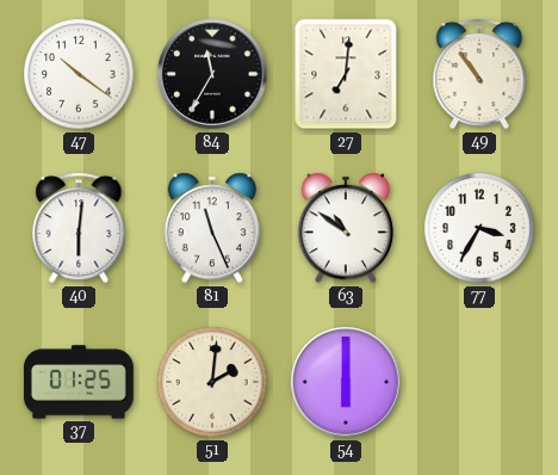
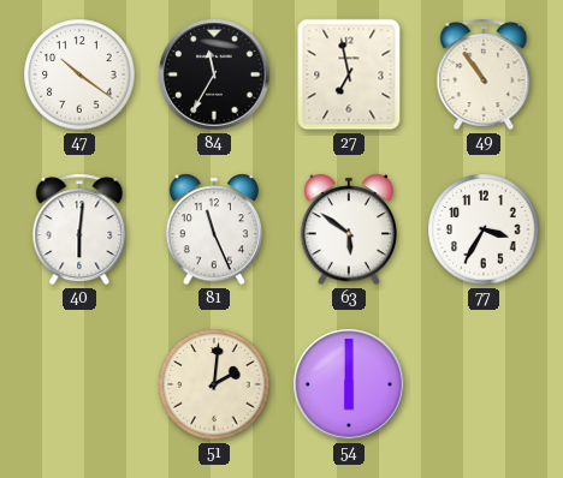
27: 7:01 -> 6:58
63: 10:51 -> 5:51
37: 01:25 -> none
